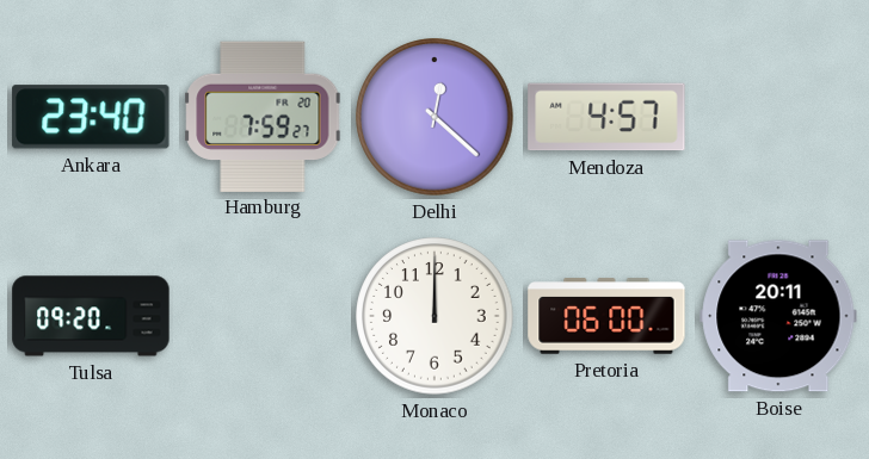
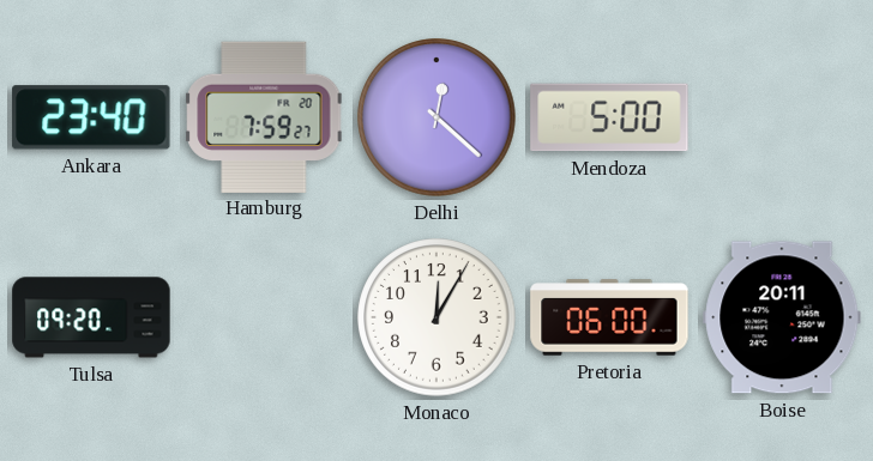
Mendoza: 4:57 -> 5:00
Monaco: 12:00 -> 12:05
